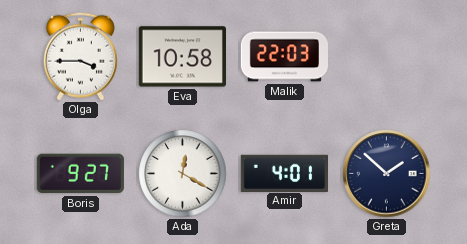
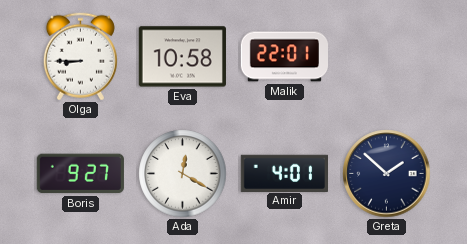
Olga: 3:45 -> 8:45
Malik: 22:03 -> 22:01
